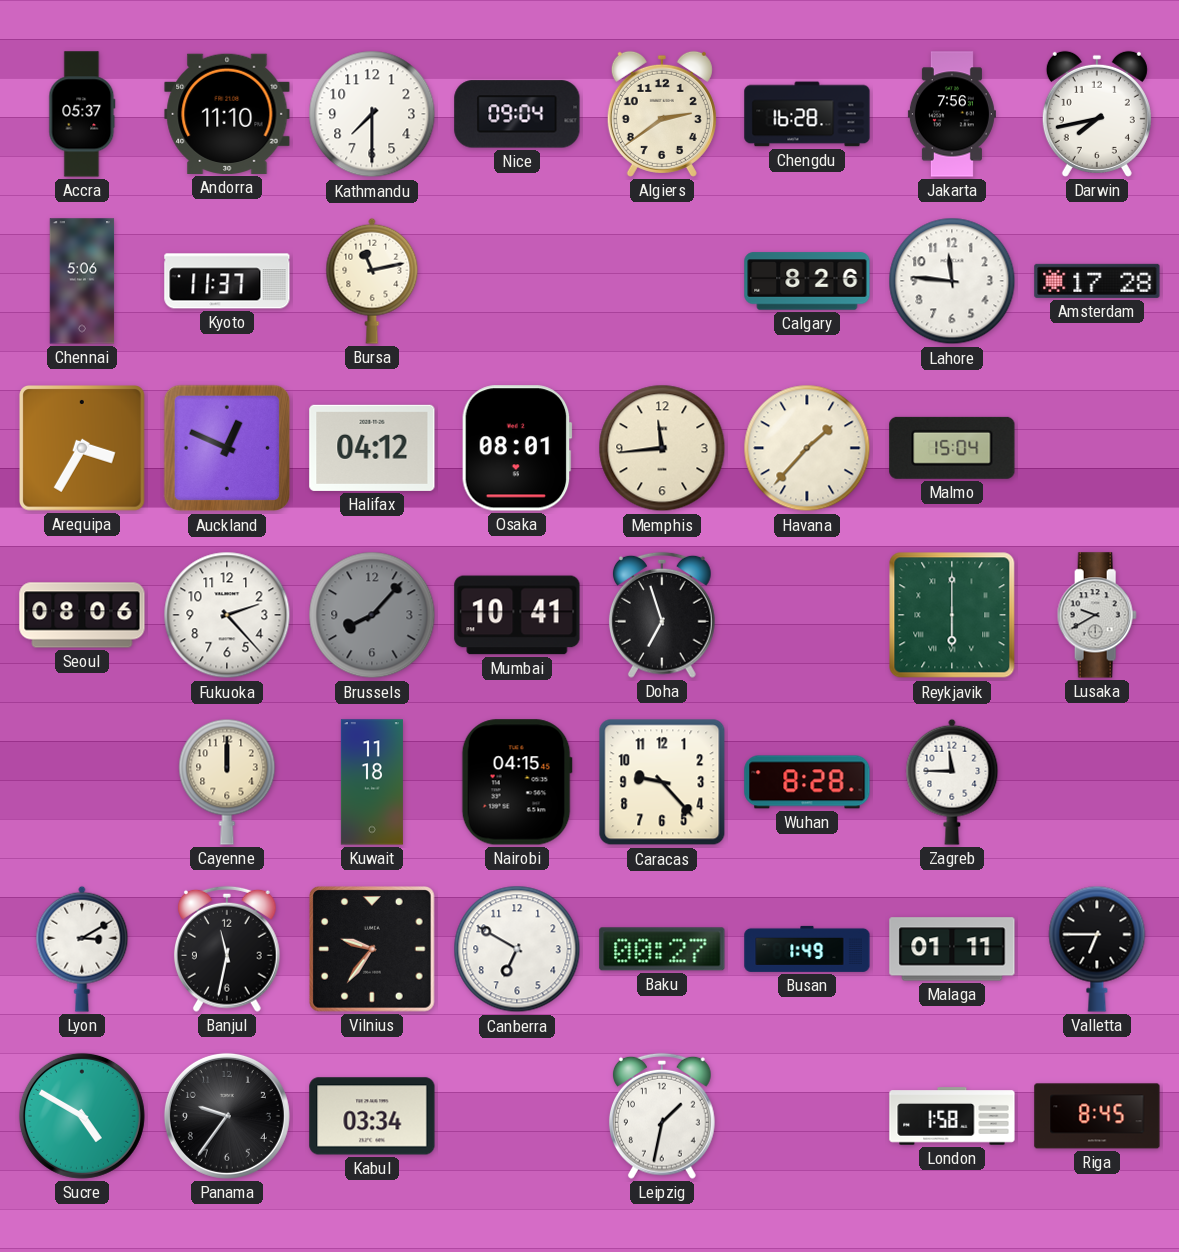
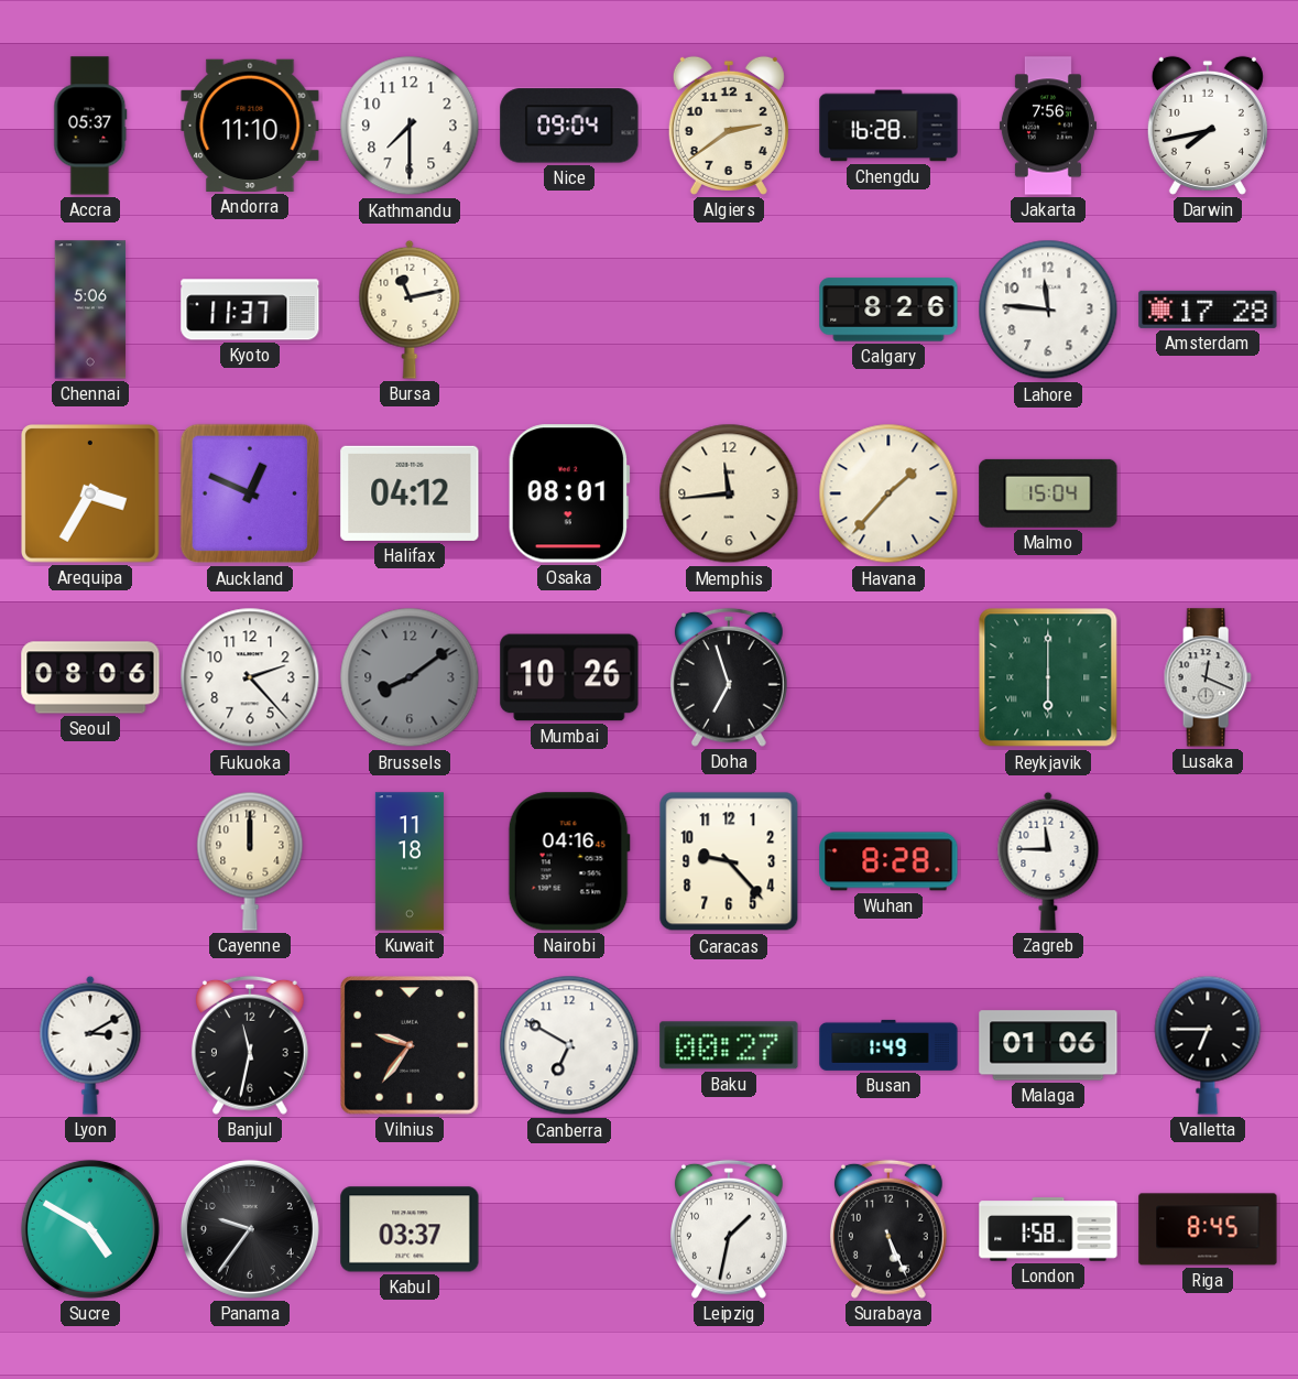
Brussels: 8:07 -> 8:09
Mumbai: 10:41 -> 10:26
Lusaka: 9:40 -> 12:19
Nairobi: 04:15 -> 04:16
Malaga: 01:11 -> 01:06
Kabul: 03:34 -> 03:37
Surabaya: none -> 5:26
